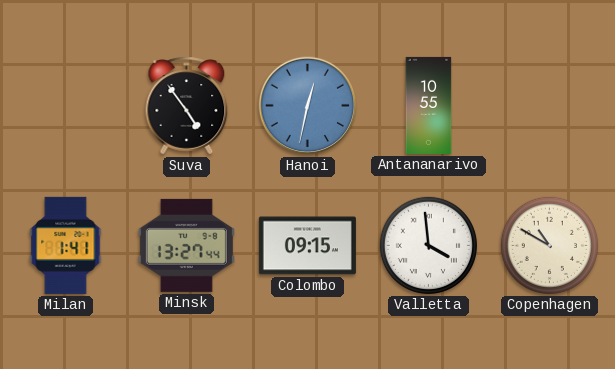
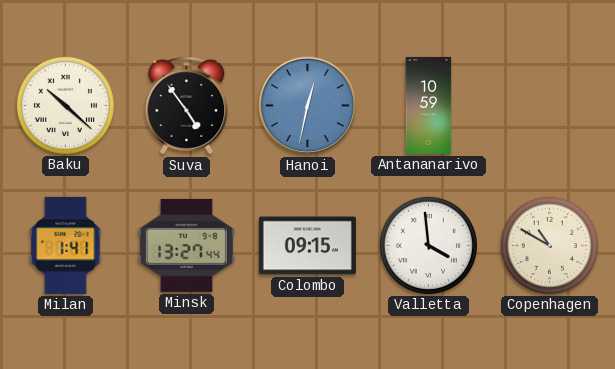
Baku: none -> 10:22
Antananarivo: 10:55 -> 10:59
